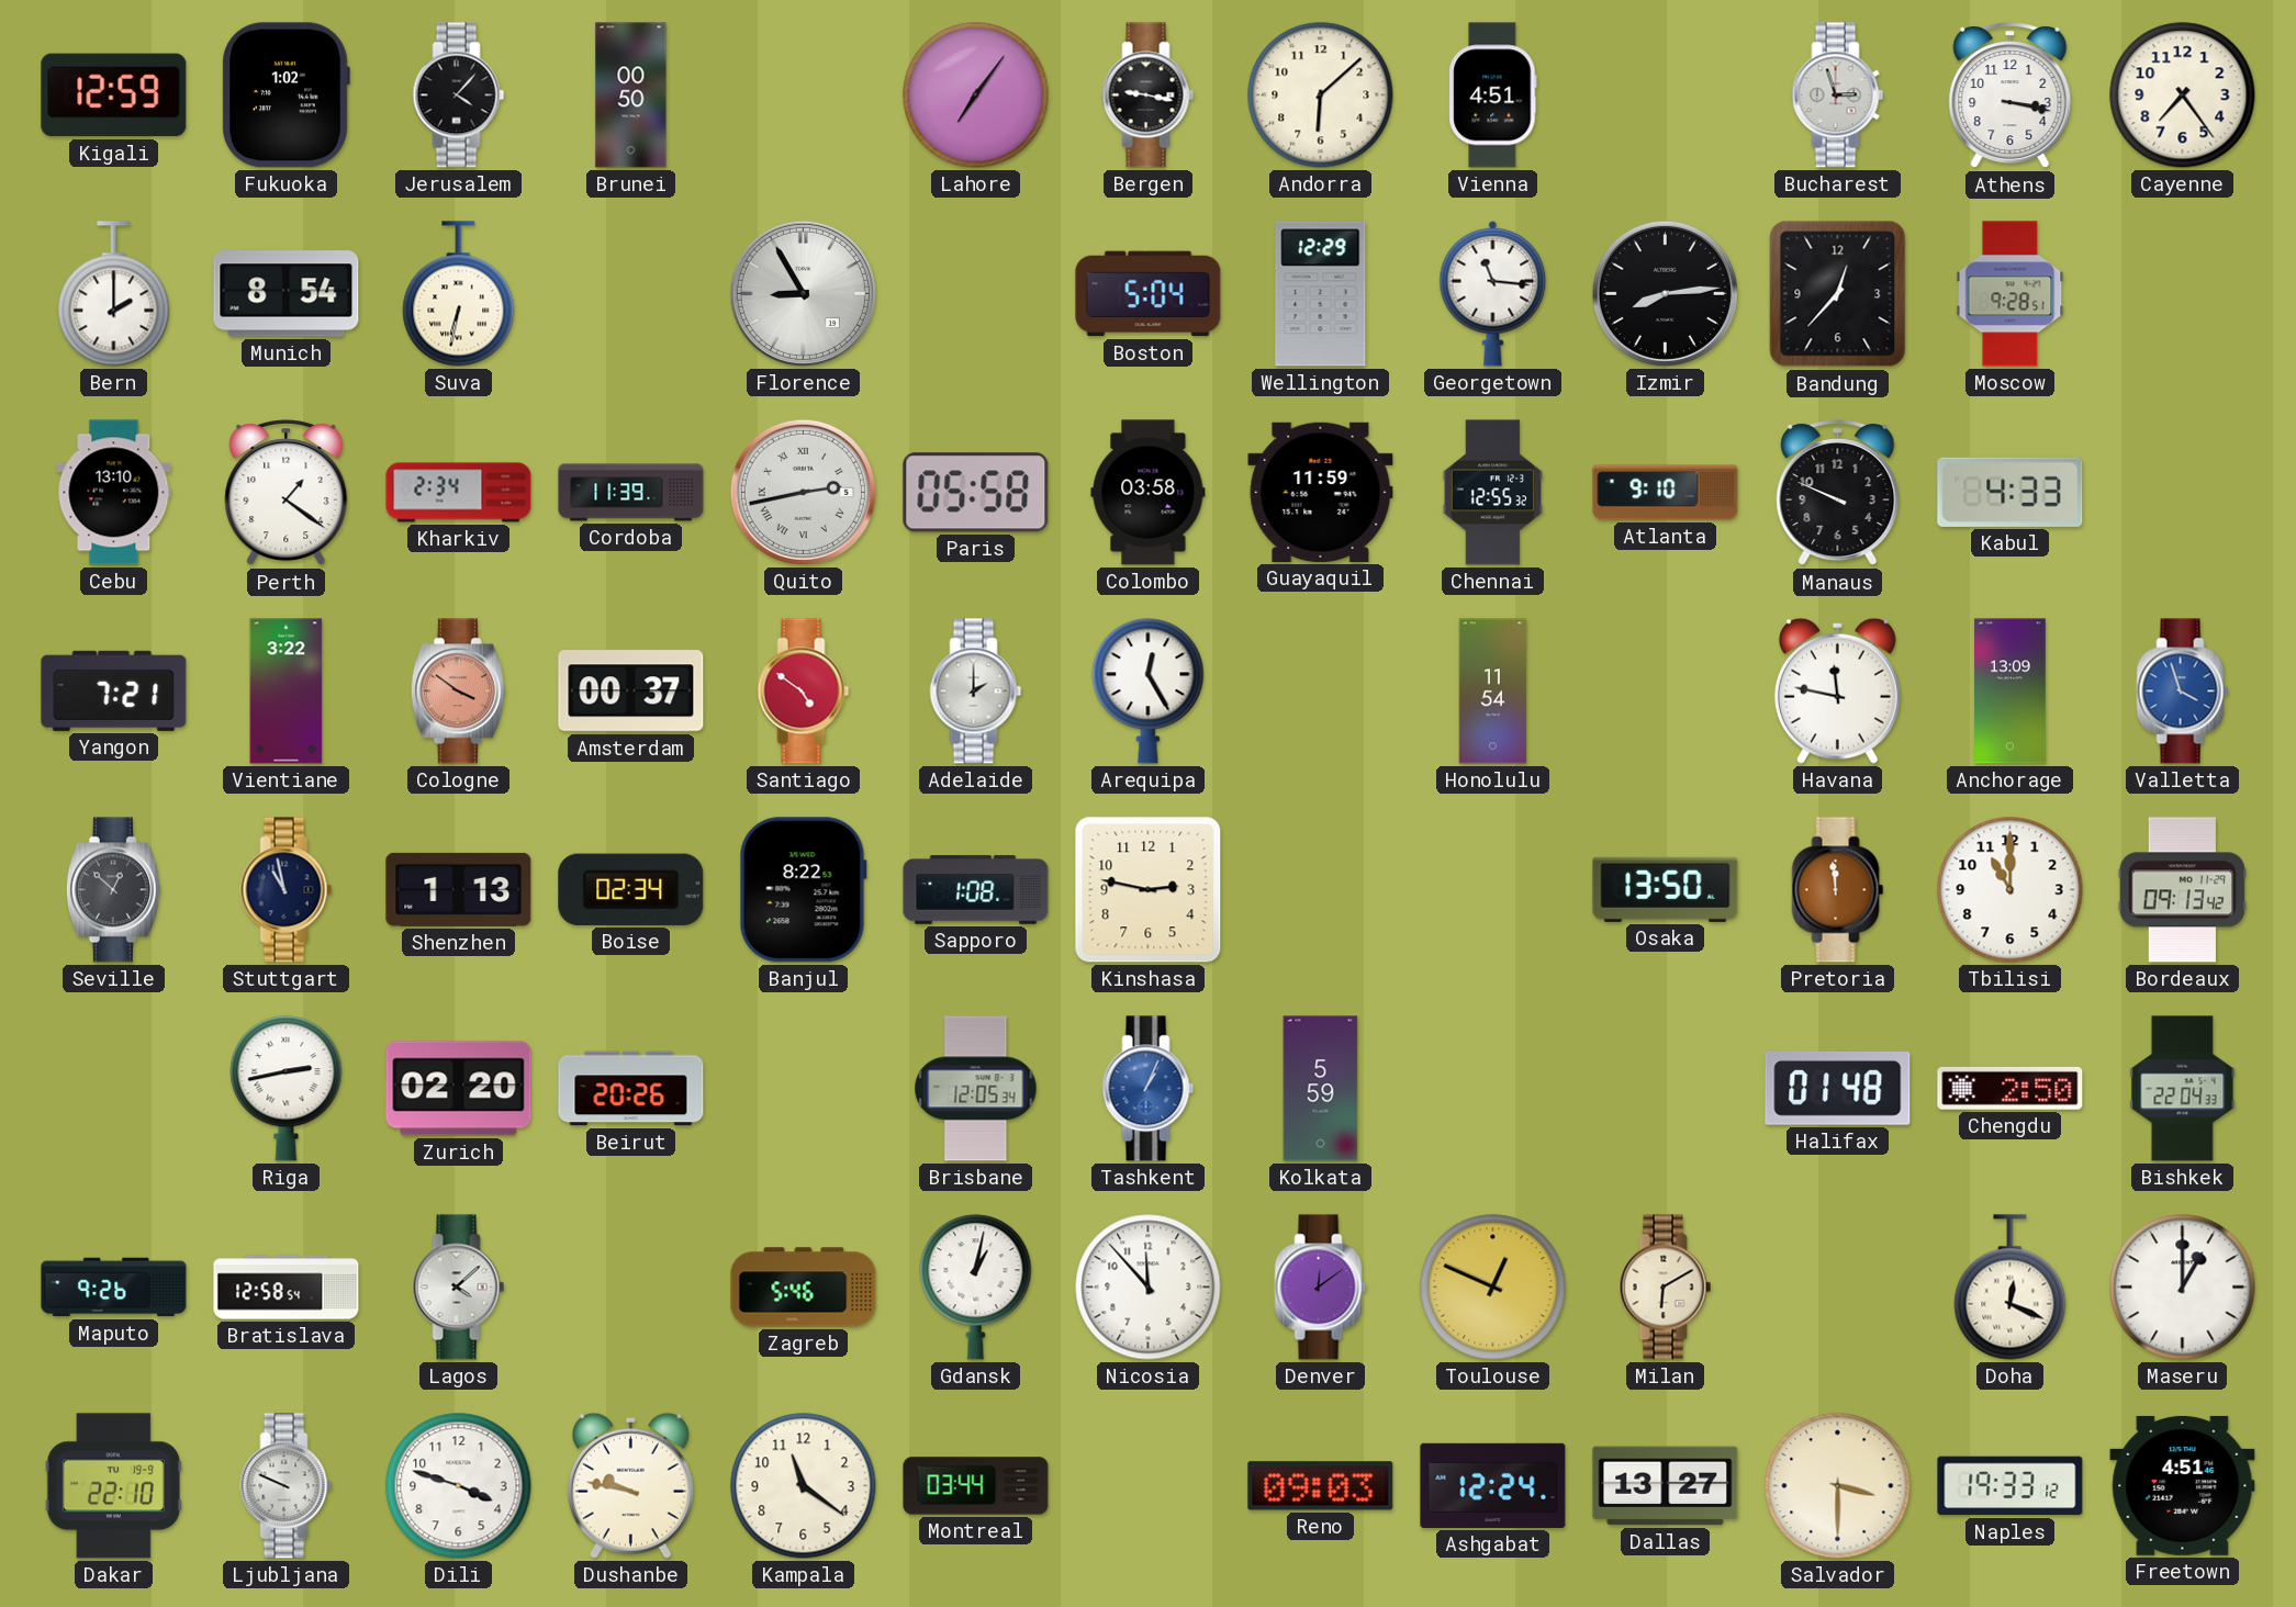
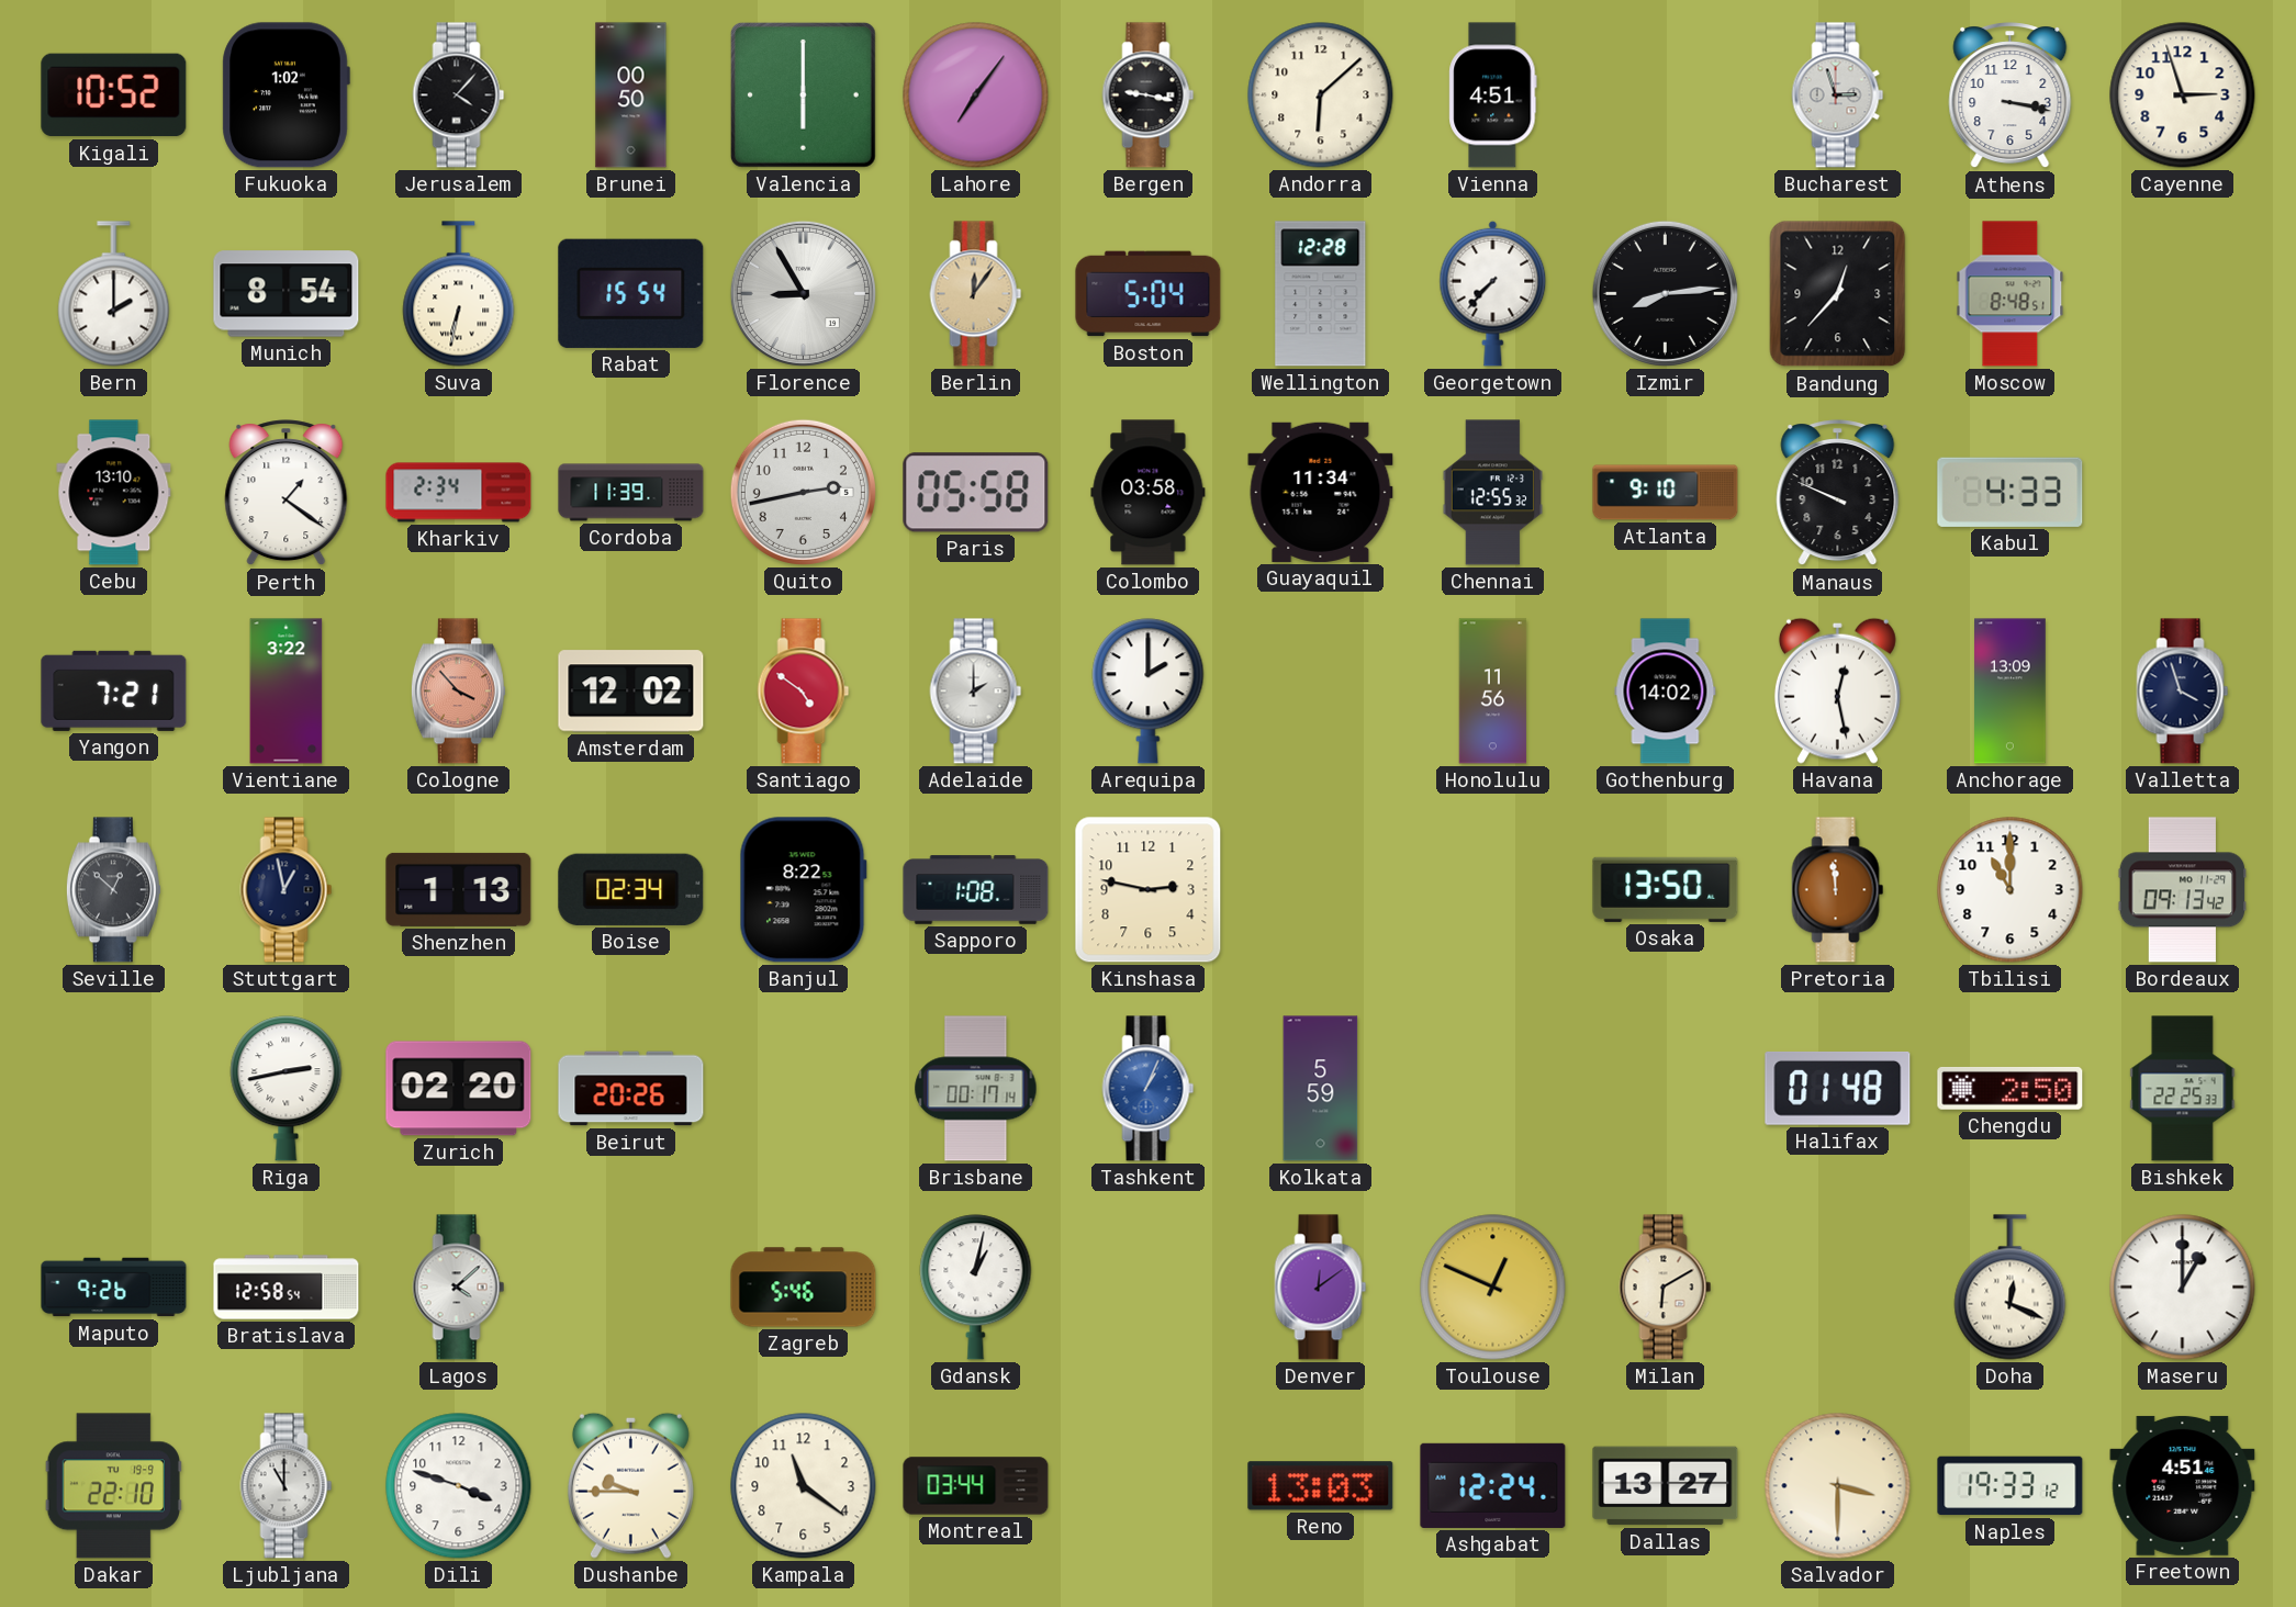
Kigali: 12:59 -> 10:52
Valencia: none -> 6:00
Cayenne: 7:24 -> 2:57
Rabat: none -> 15:54
Berlin: none -> 12:06
Wellington: 12:29 -> 12:28
Georgetown: 11:16 -> 7:37
Moscow: 9:28 -> 8:48
Quito numerals: Roman -> Arabic
Guayaquil: 11:59 -> 11:34
Cologne: 3:51 -> 3:53
Amsterdam: 00:37 -> 12:02
Arequipa: 12:25 -> 2:00
Honolulu: 11:54 -> 11:56
Gothenburg: none -> 14:02
Havana: 11:47 -> 12:28
Valletta dial: blue -> navy
Stuttgart: 10:58 -> 12:58
Brisbane: 12:05 -> 00:17
Bishkek: 22:04 -> 22:25
Nicosia: 11:53 -> none
Ljubljana: 9:49 -> 11:00
Dushanbe: 9:47 -> 9:45
Reno: 09:03 -> 13:03
